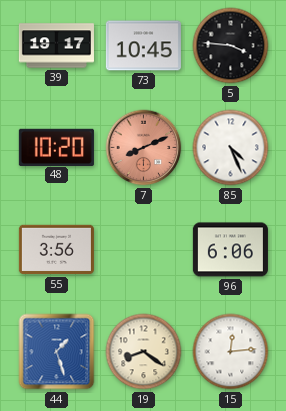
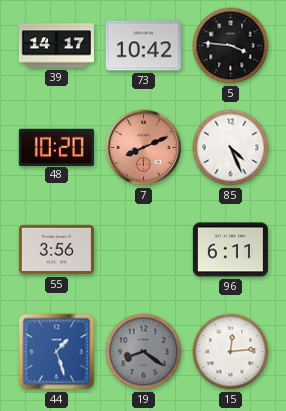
39: 19:17 -> 14:17
73: 10:45 -> 10:42
96: 6:06 -> 6:11
19 dial: cream -> grey
